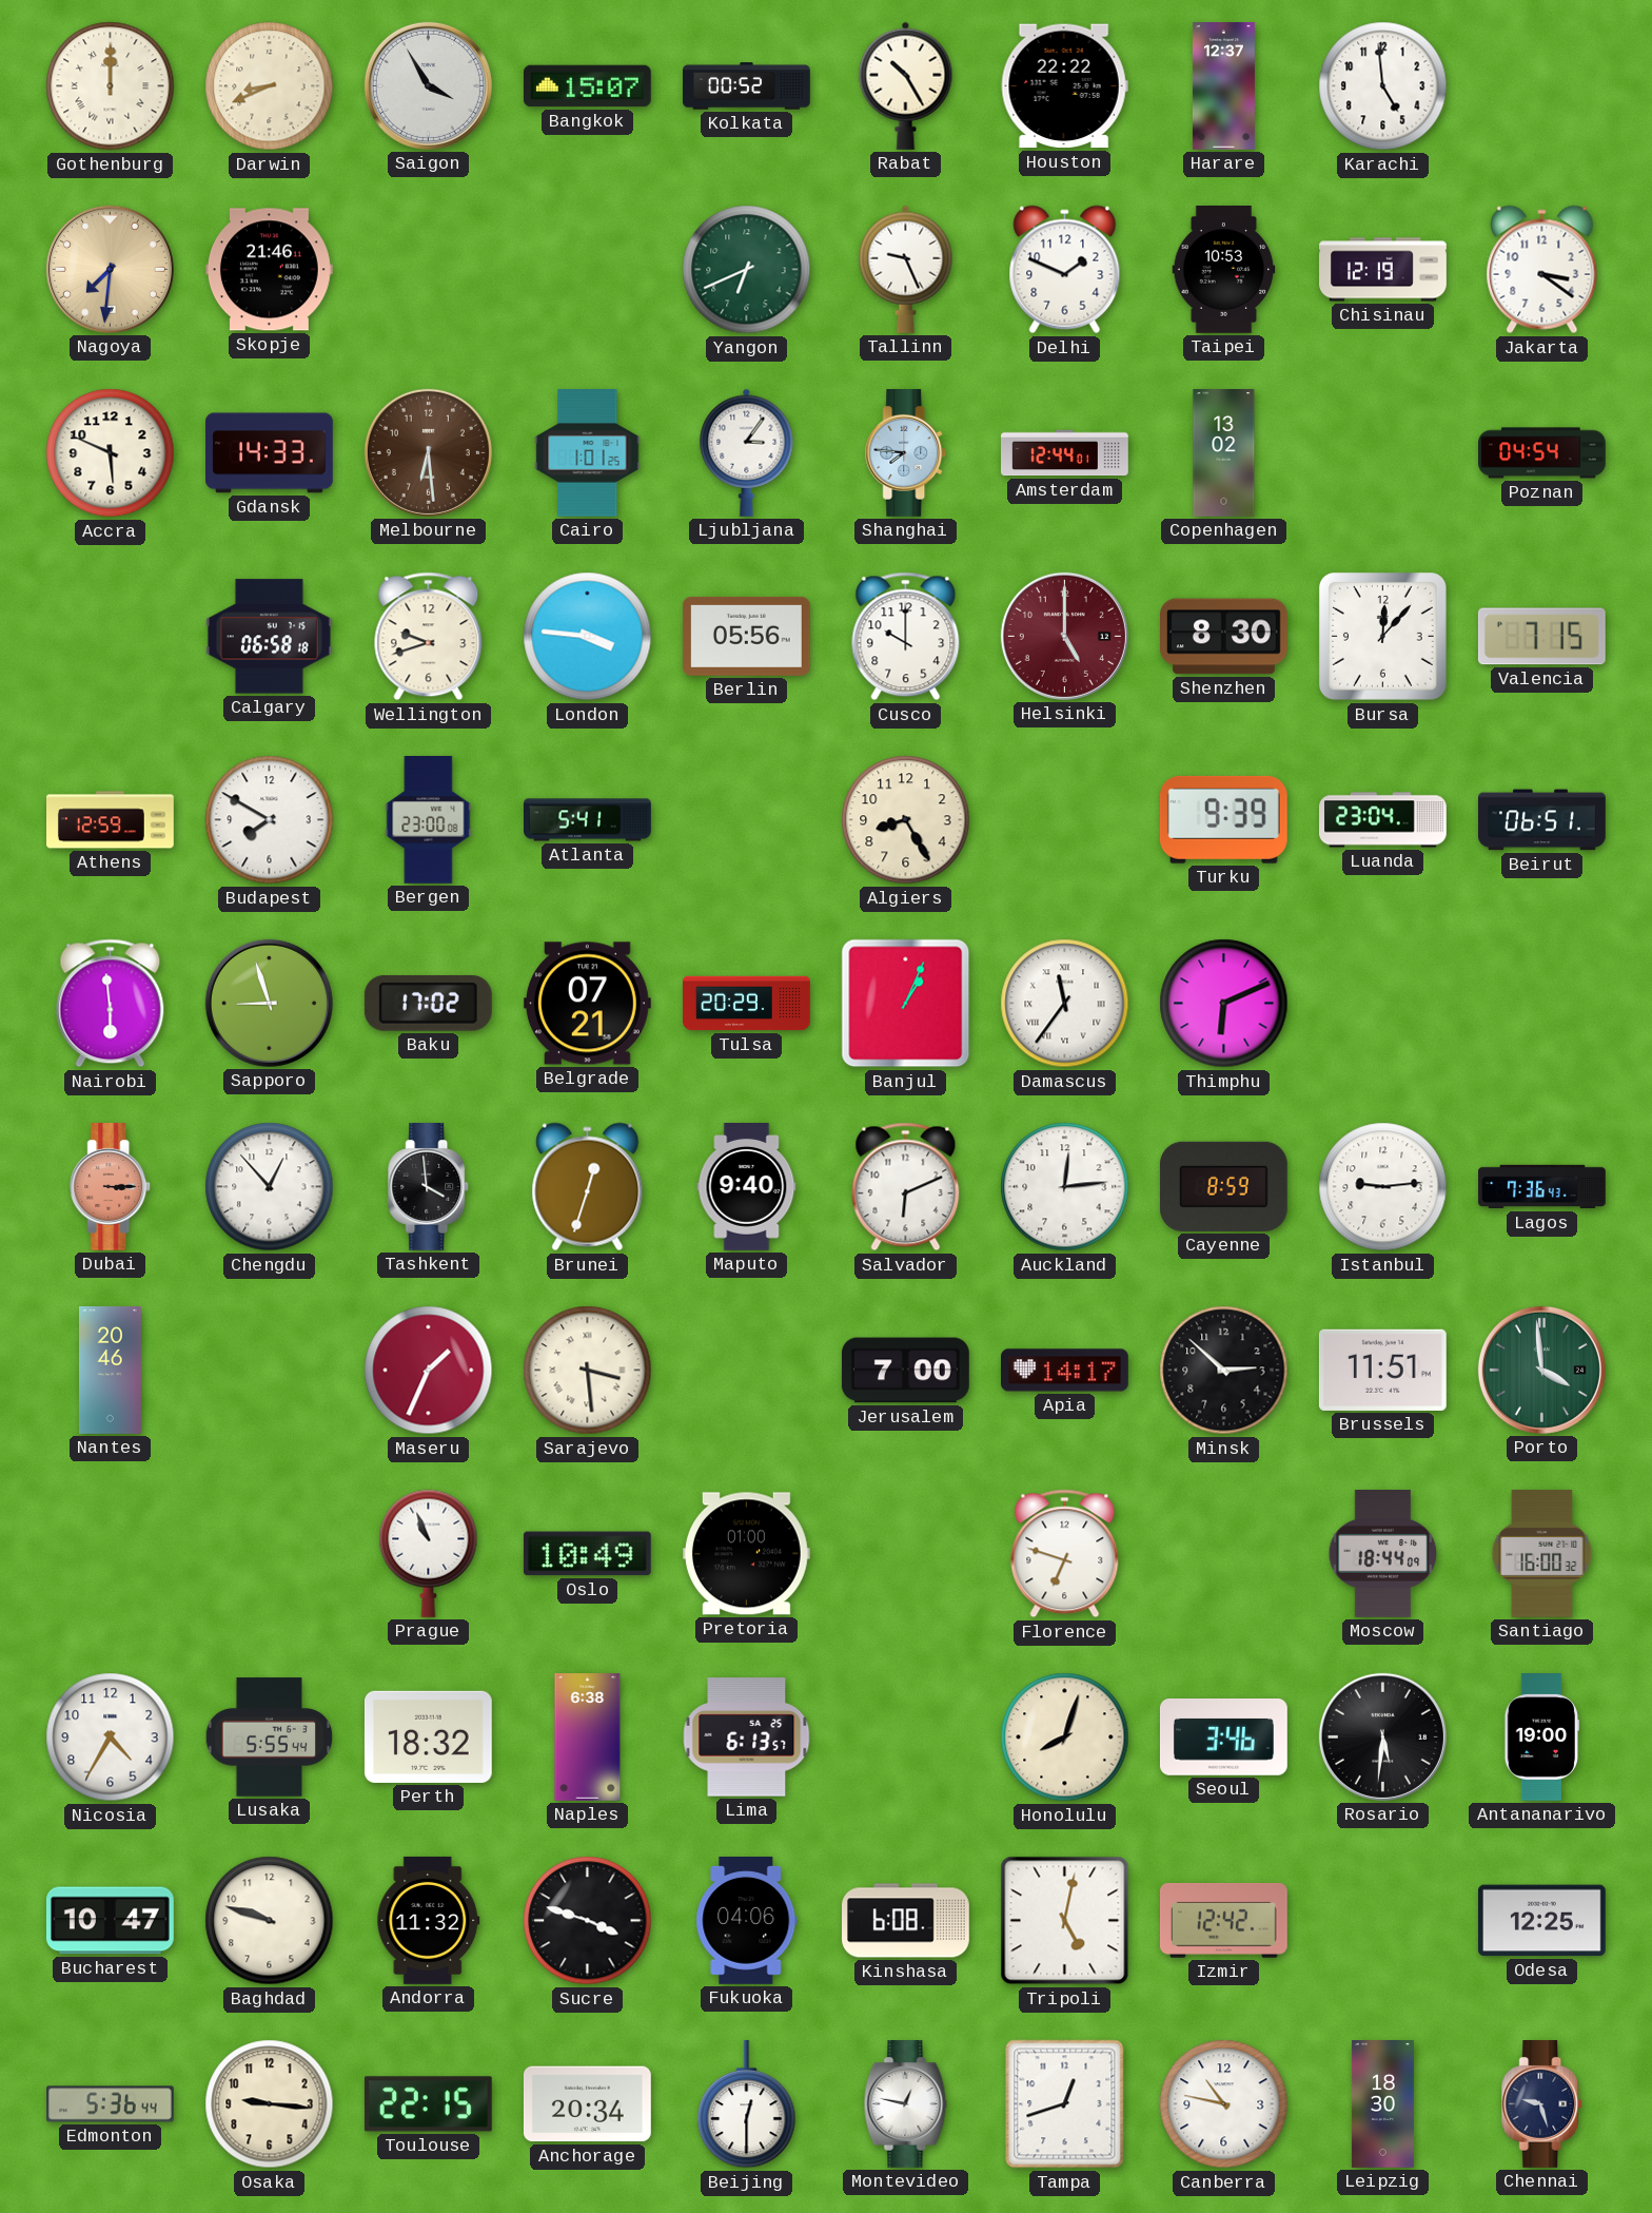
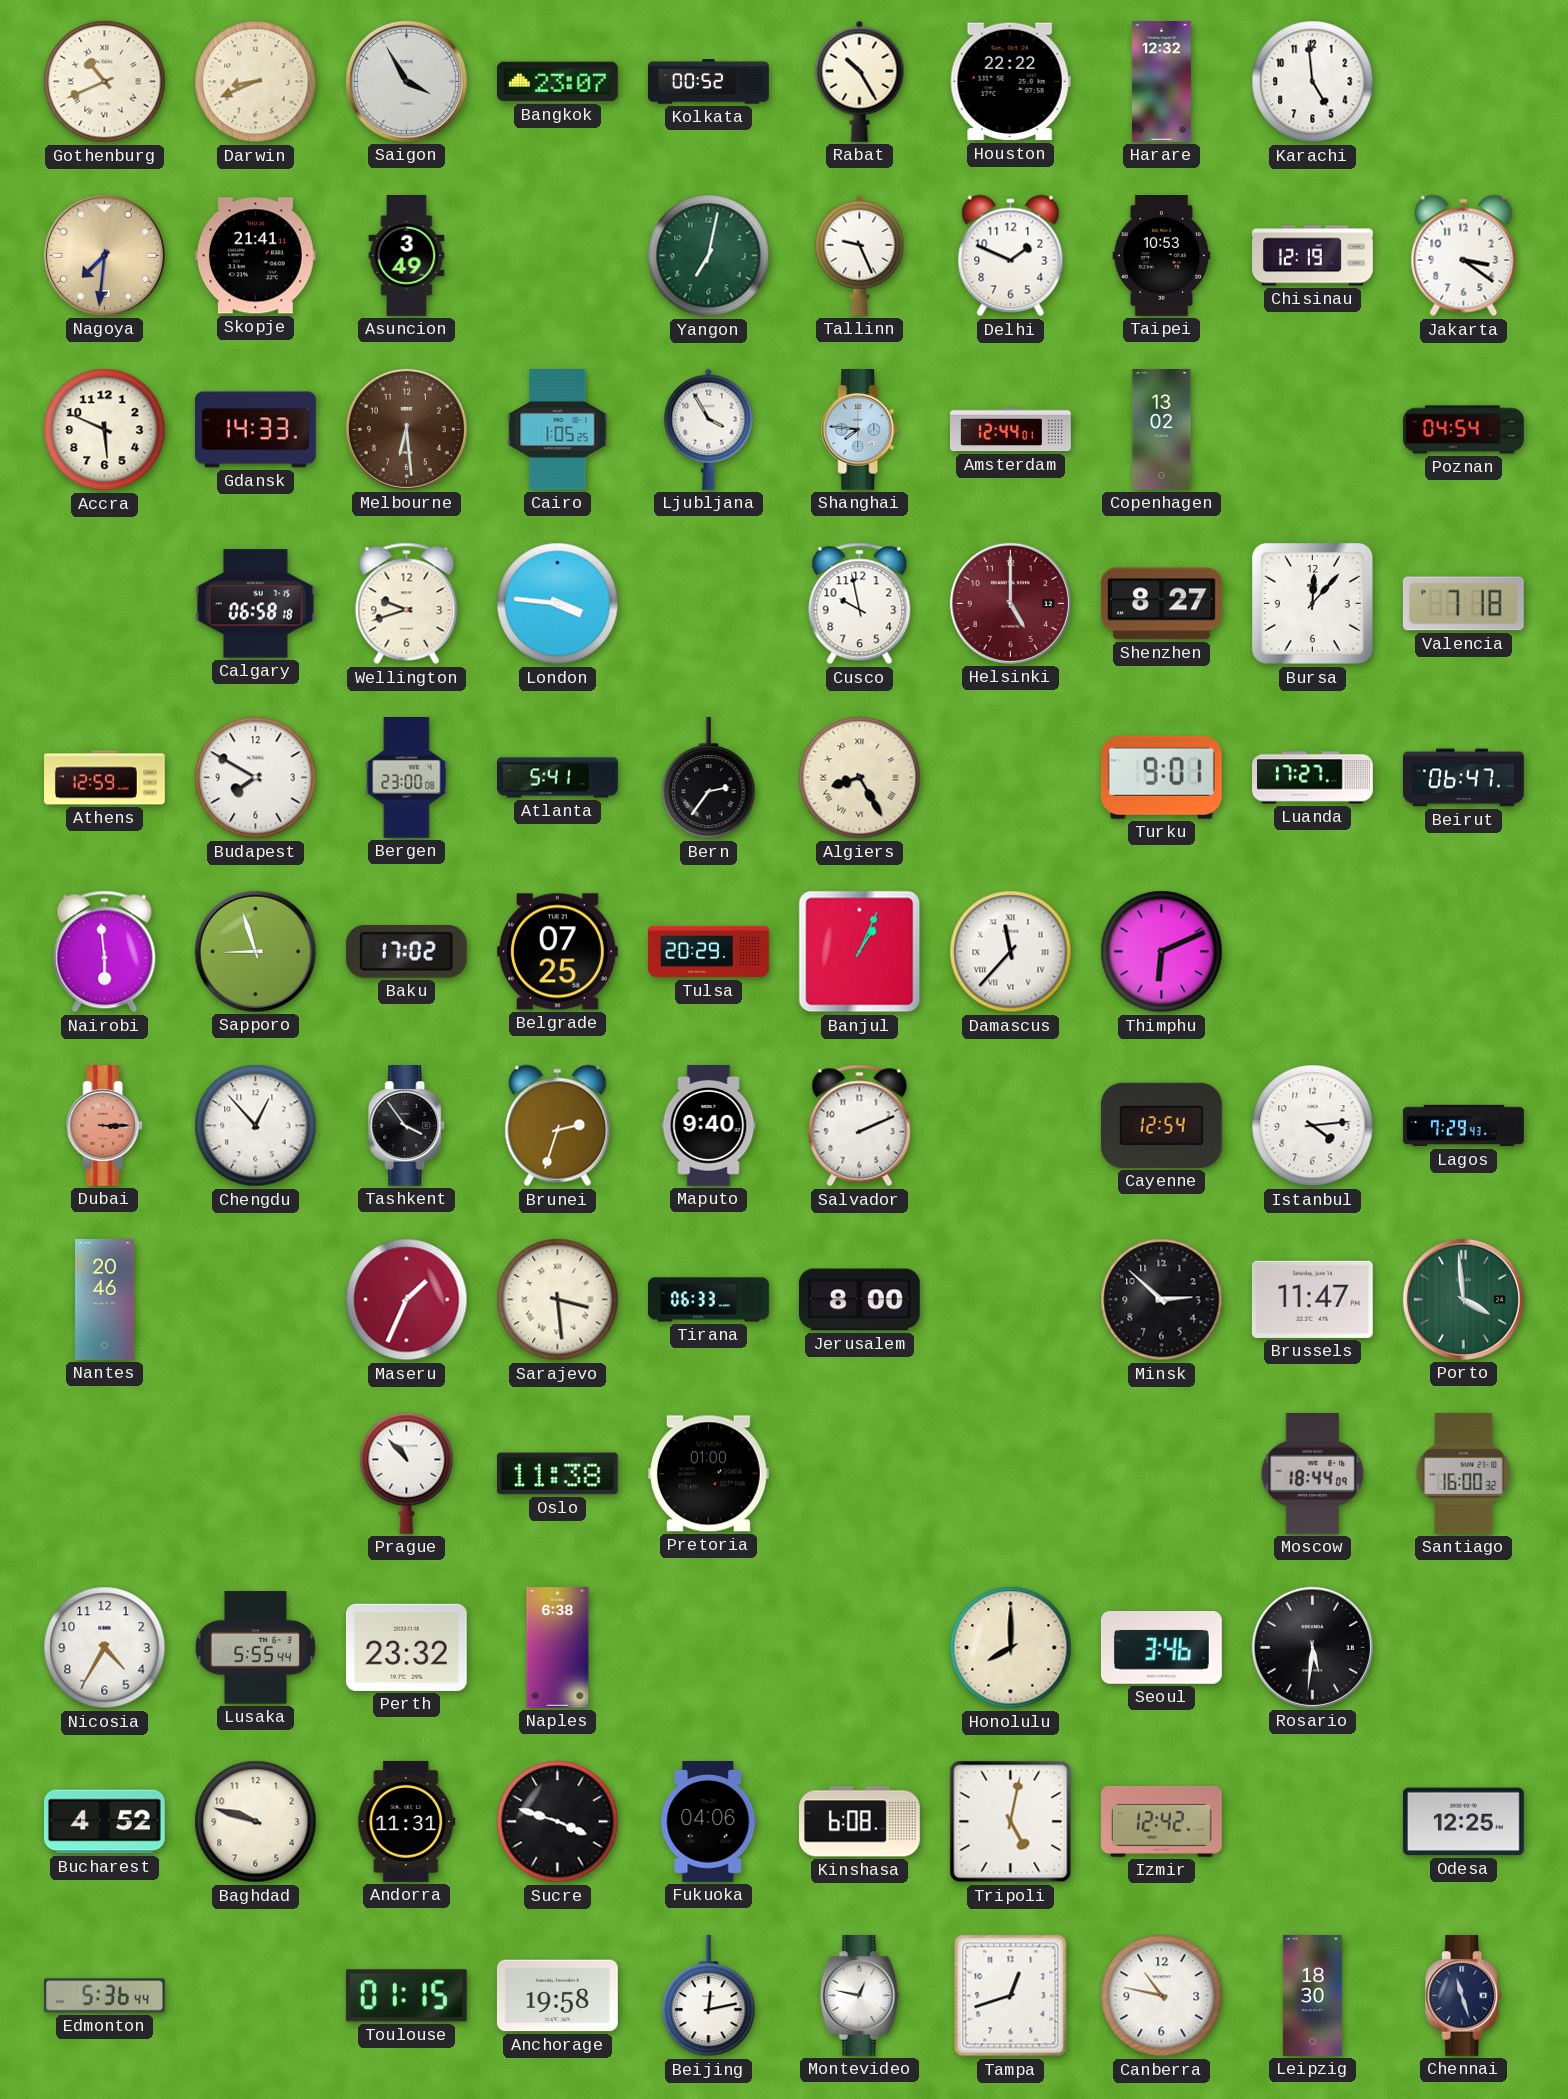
Gothenburg: 12:00 -> 10:41
Bangkok: 15:07 -> 23:07
Harare: 12:37 -> 12:32
Skopje: 21:46 -> 21:41
Asuncion: none -> 3:49
Yangon: 6:41 -> 7:02
Cairo: 1:01 -> 1:05
Ljubljana: 3:06 -> 3:55
Berlin: 05:56 -> none
Cusco: 10:00 -> 9:58
Shenzhen: 8:30 -> 8:27
Valencia: 7:15 -> 7:18
Bern: none -> 2:36
Algiers numerals: Arabic -> Roman
Turku: 9:39 -> 9:01
Luanda: 23:04 -> 17:27
Beirut: 06:51 -> 06:47
Belgrade: 07:21 -> 07:25
Damascus: 11:36 -> 11:37
Tashkent: 3:59 -> 3:54
Brunei: 12:33 -> 2:33
Salvador: 6:11 -> 2:11
Auckland: 12:14 -> none
Cayenne: 8:59 -> 12:54
Istanbul: 9:14 -> 4:14
Lagos: 7:36 -> 7:29
Tirana: none -> 06:33
Jerusalem: 7:00 -> 8:00
Apia: 14:17 -> none
Brussels: 11:51 -> 11:47
Prague: 10:56 -> 10:53
Oslo: 10:49 -> 11:38
Florence: 6:48 -> none
Perth: 18:32 -> 23:32
Lima: 6:13 -> none
Honolulu: 8:03 -> 8:00
Antananarivo: 19:00 -> none
Bucharest: 10:47 -> 4:52
Andorra: 11:32 -> 11:31
Osaka: 9:16 -> none
Toulouse: 22:15 -> 01:15
Anchorage: 20:34 -> 19:58
Beijing: 12:30 -> 12:13
Chennai: 9:27 -> 11:27
